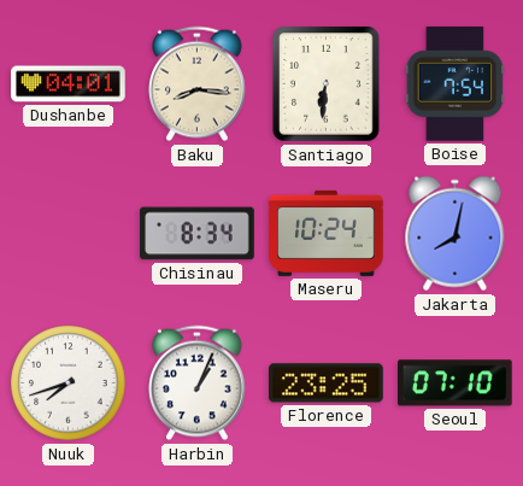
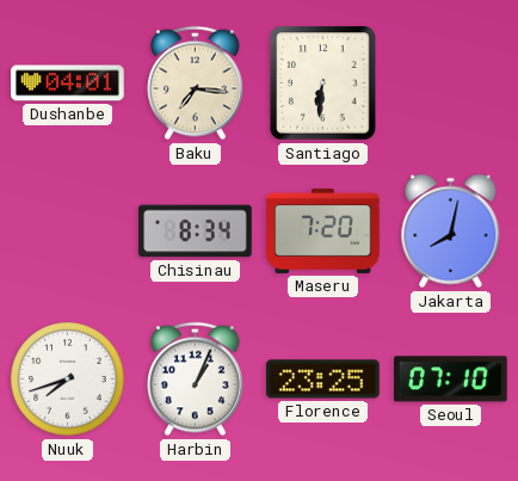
Baku: 8:16 -> 7:16
Boise: 7:54 -> none
Maseru: 10:24 -> 7:20
